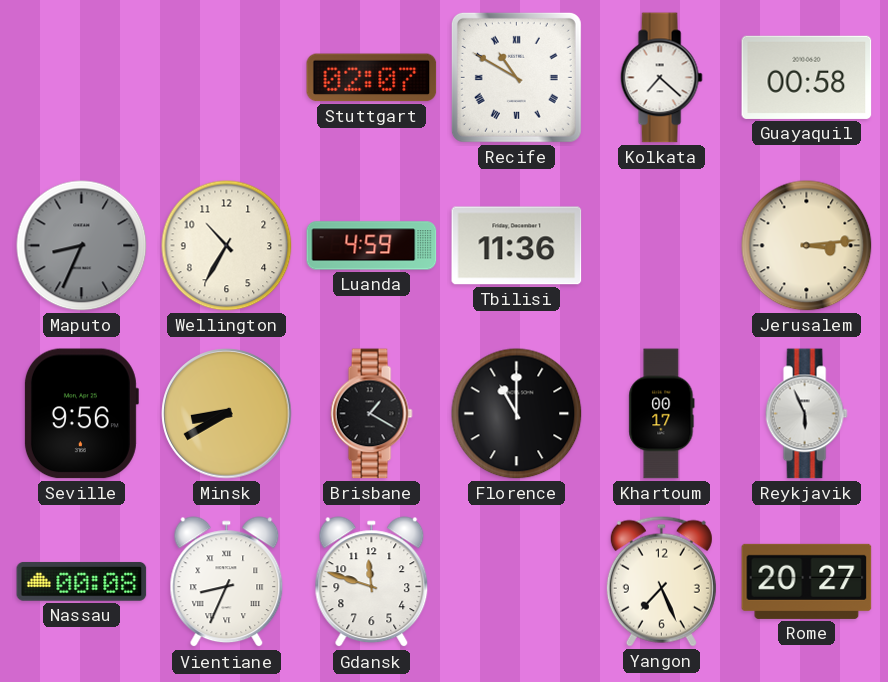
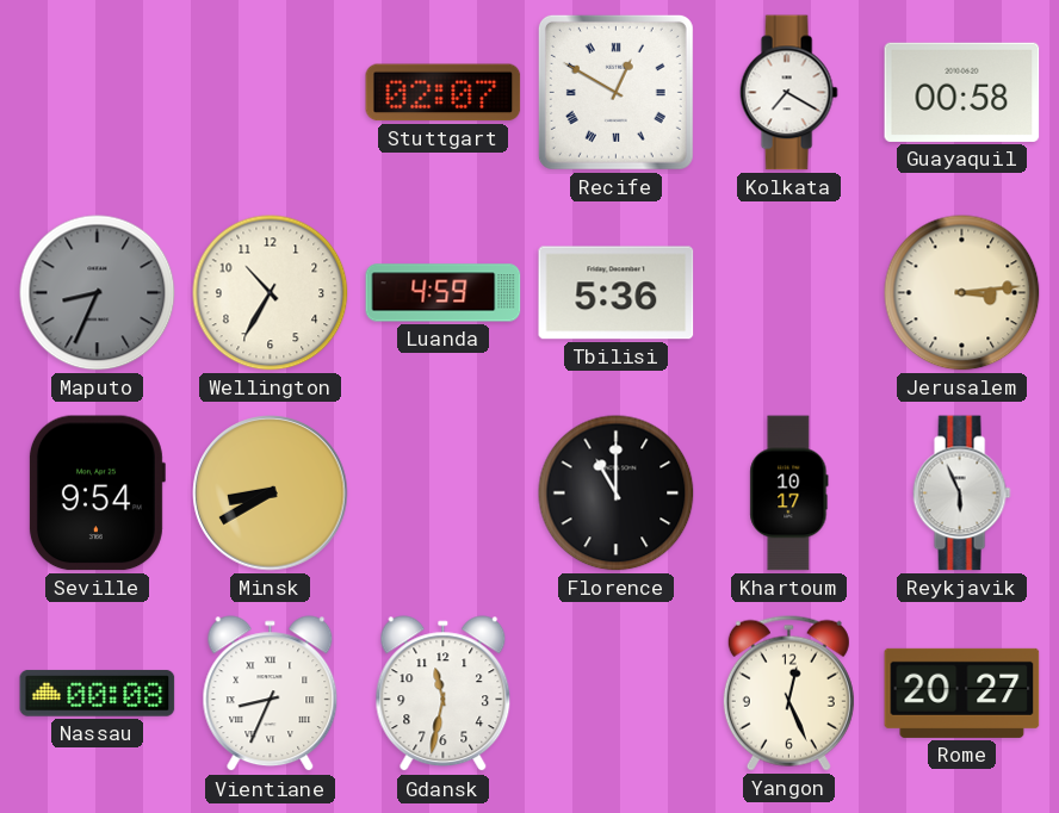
Recife: 10:50 -> 12:50
Kolkata: 7:22 -> 7:20
Tbilisi: 11:36 -> 5:36
Seville: 9:56 -> 9:54
Brisbane: 1:20 -> none
Khartoum: 00:17 -> 10:17
Gdansk: 11:48 -> 11:32
Yangon: 7:26 -> 12:26
